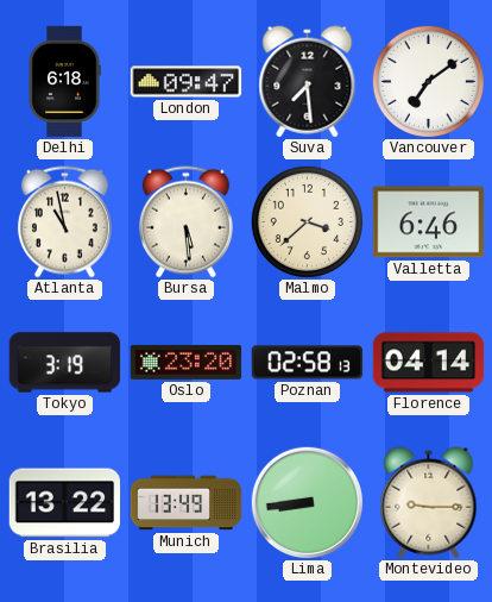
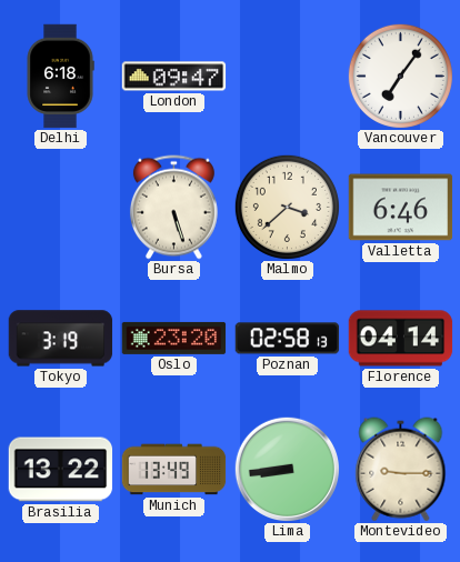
Suva: 7:29 -> none
Vancouver: 7:09 -> 7:06
Atlanta: 10:58 -> none
Bursa: 5:29 -> 5:27
